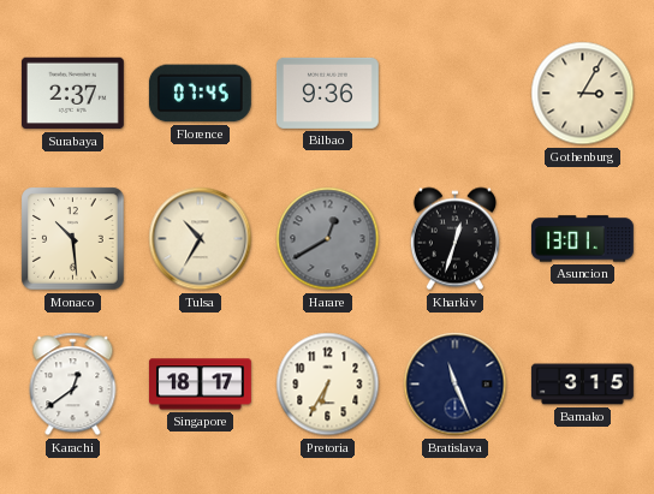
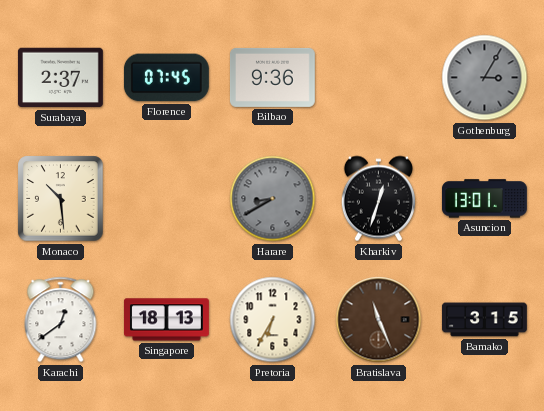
Gothenburg dial: cream -> grey
Tulsa: 10:35 -> none
Harare: 12:40 -> 8:40
Singapore: 18:17 -> 18:13
Bratislava dial: navy -> brown
